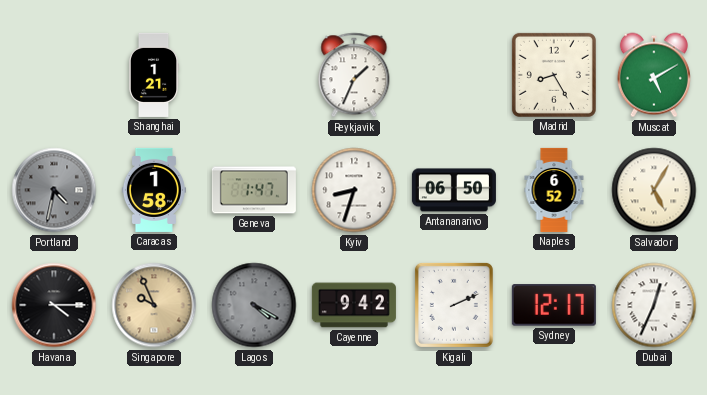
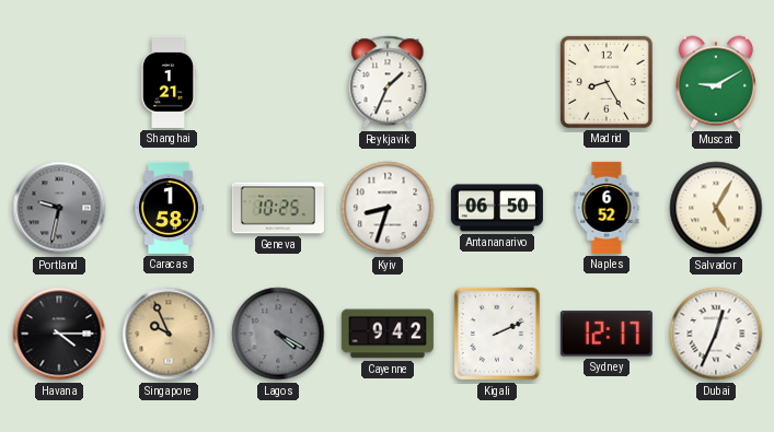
Muscat: 5:10 -> 9:10
Portland: 4:32 -> 9:32
Geneva: 1:47 -> 10:25
